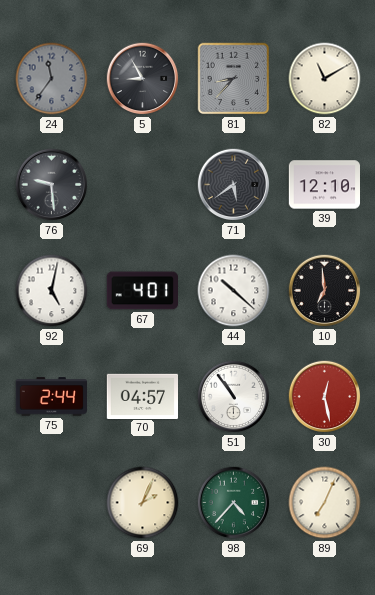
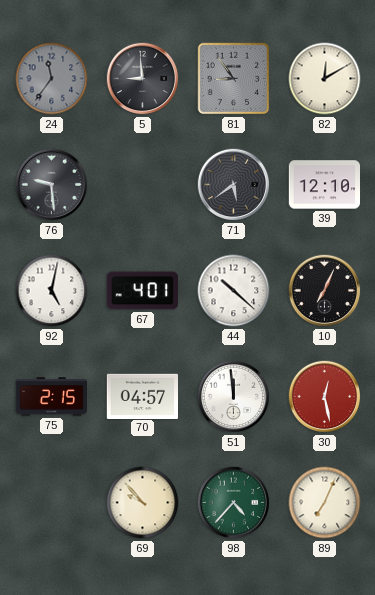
5: 8:55 -> 8:59
81: 8:37 -> 8:54
82: 11:10 -> 12:10
10: 6:59 -> 7:04
75: 2:44 -> 2:15
51: 10:54 -> 11:59
69: 2:04 -> 9:53
